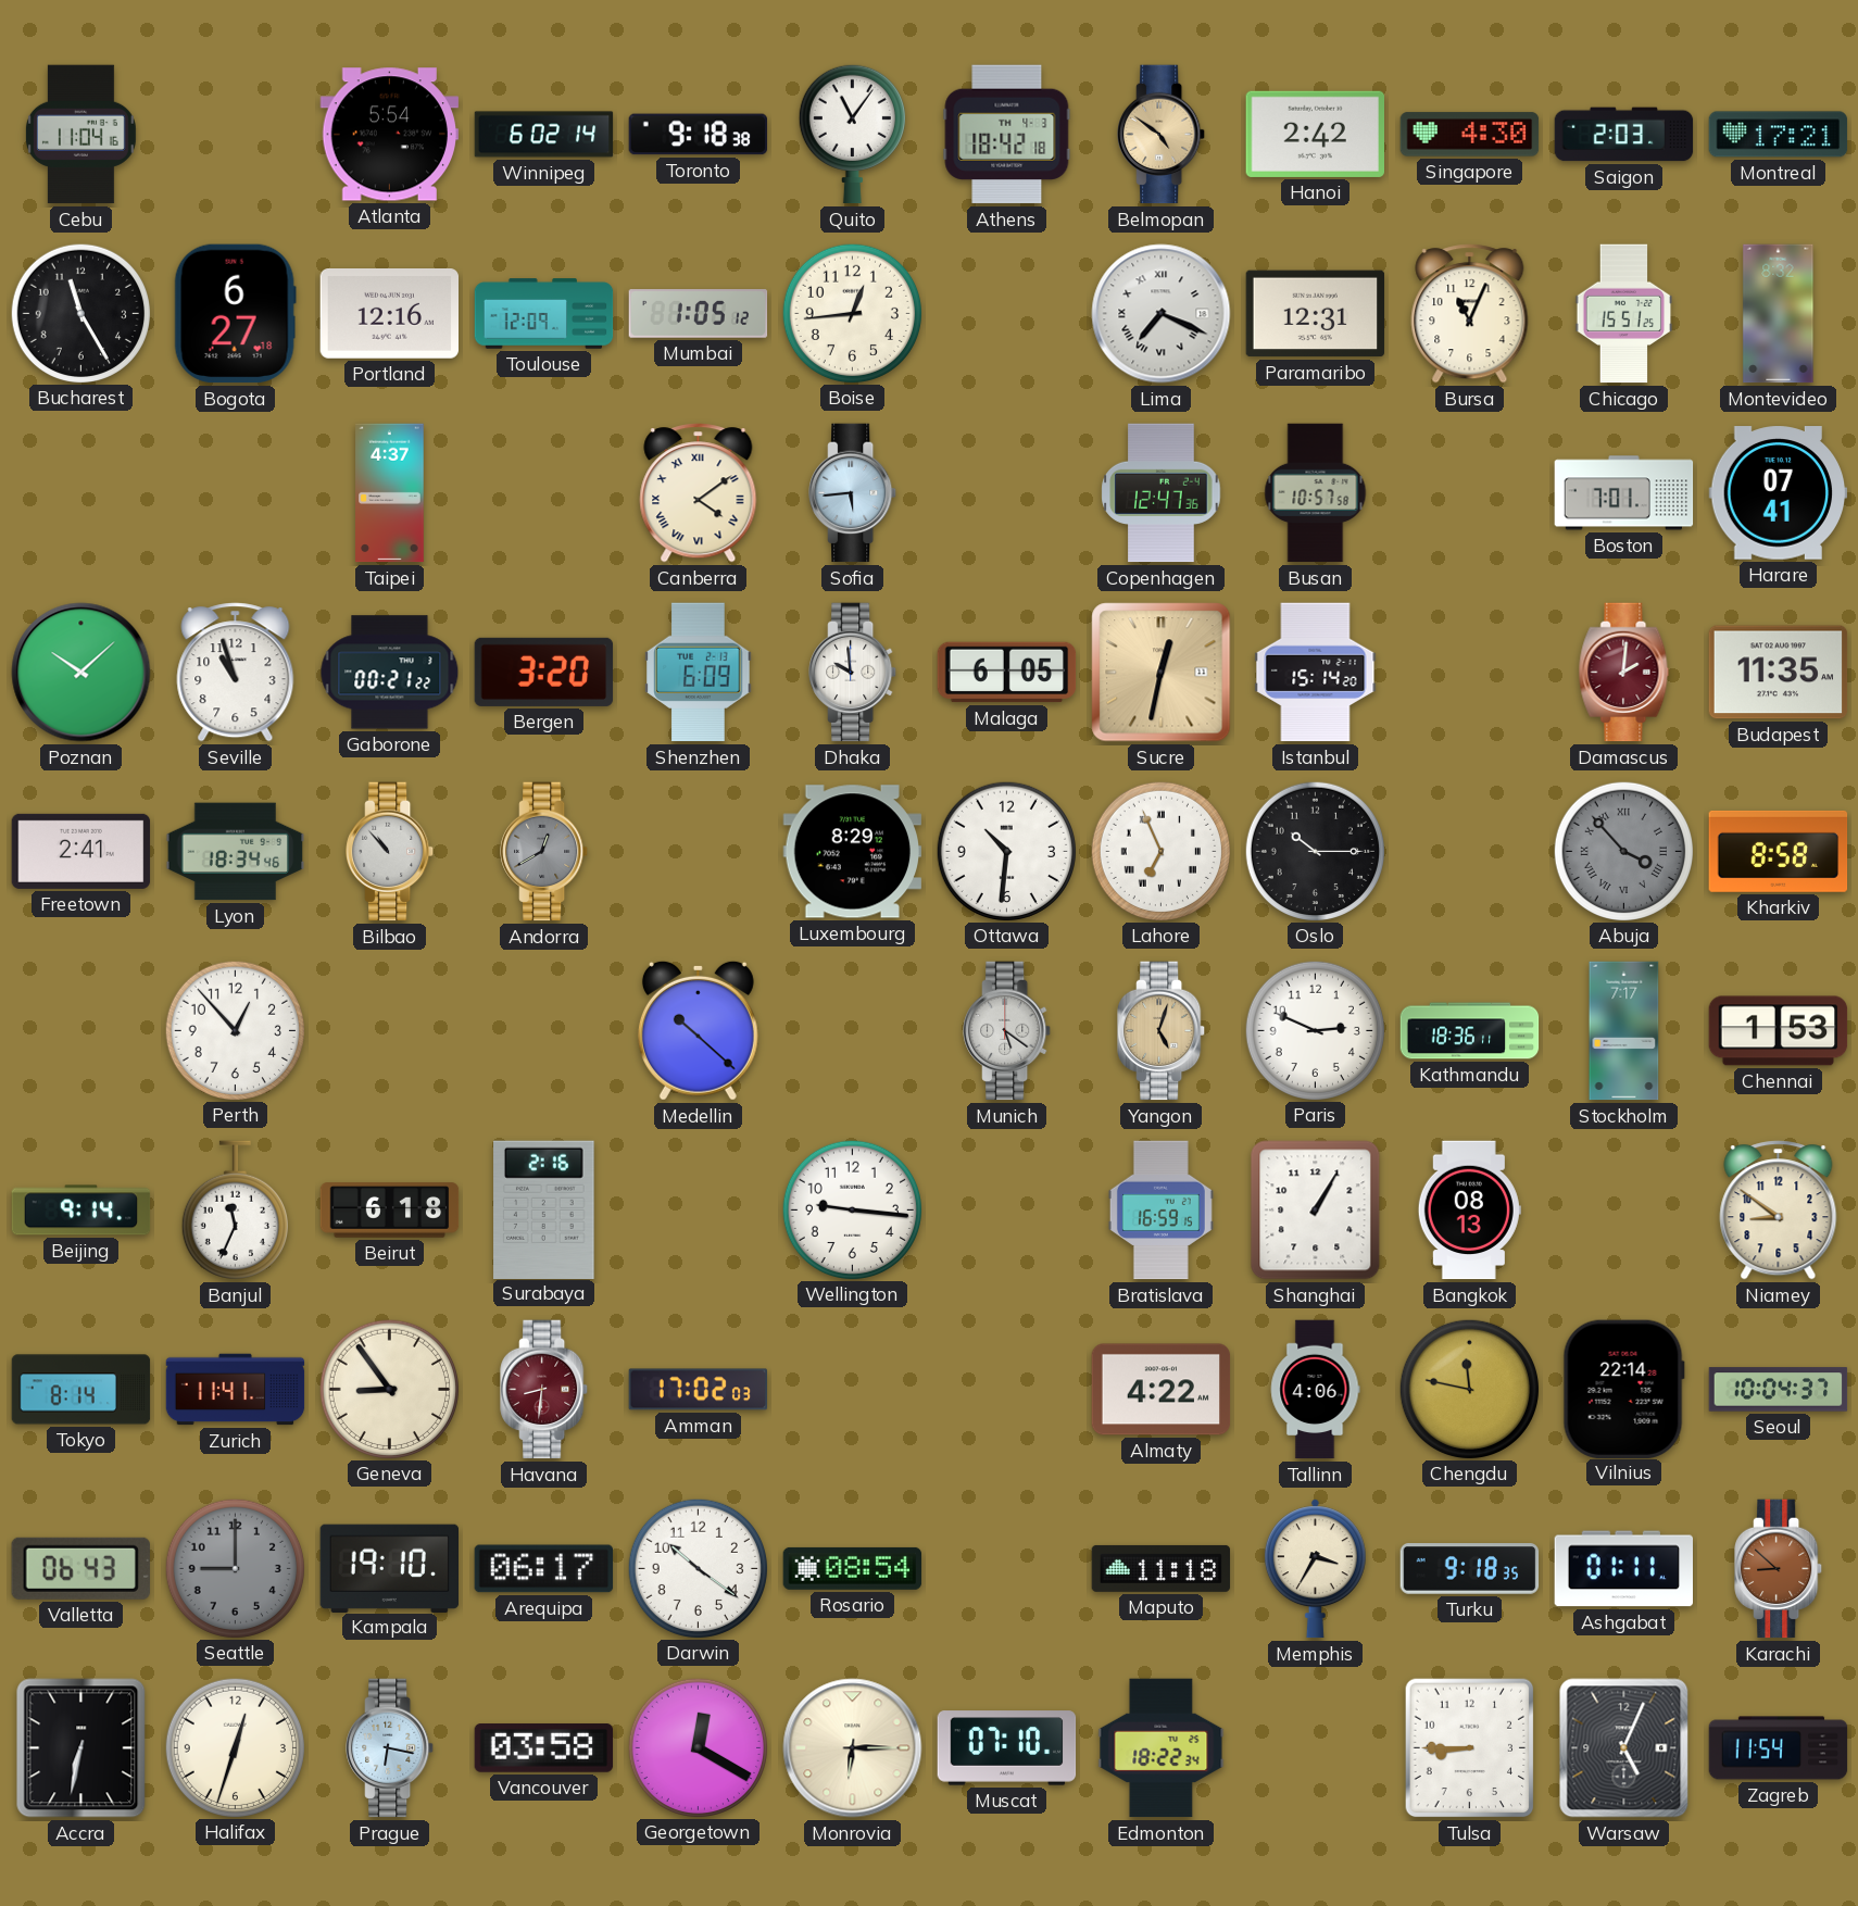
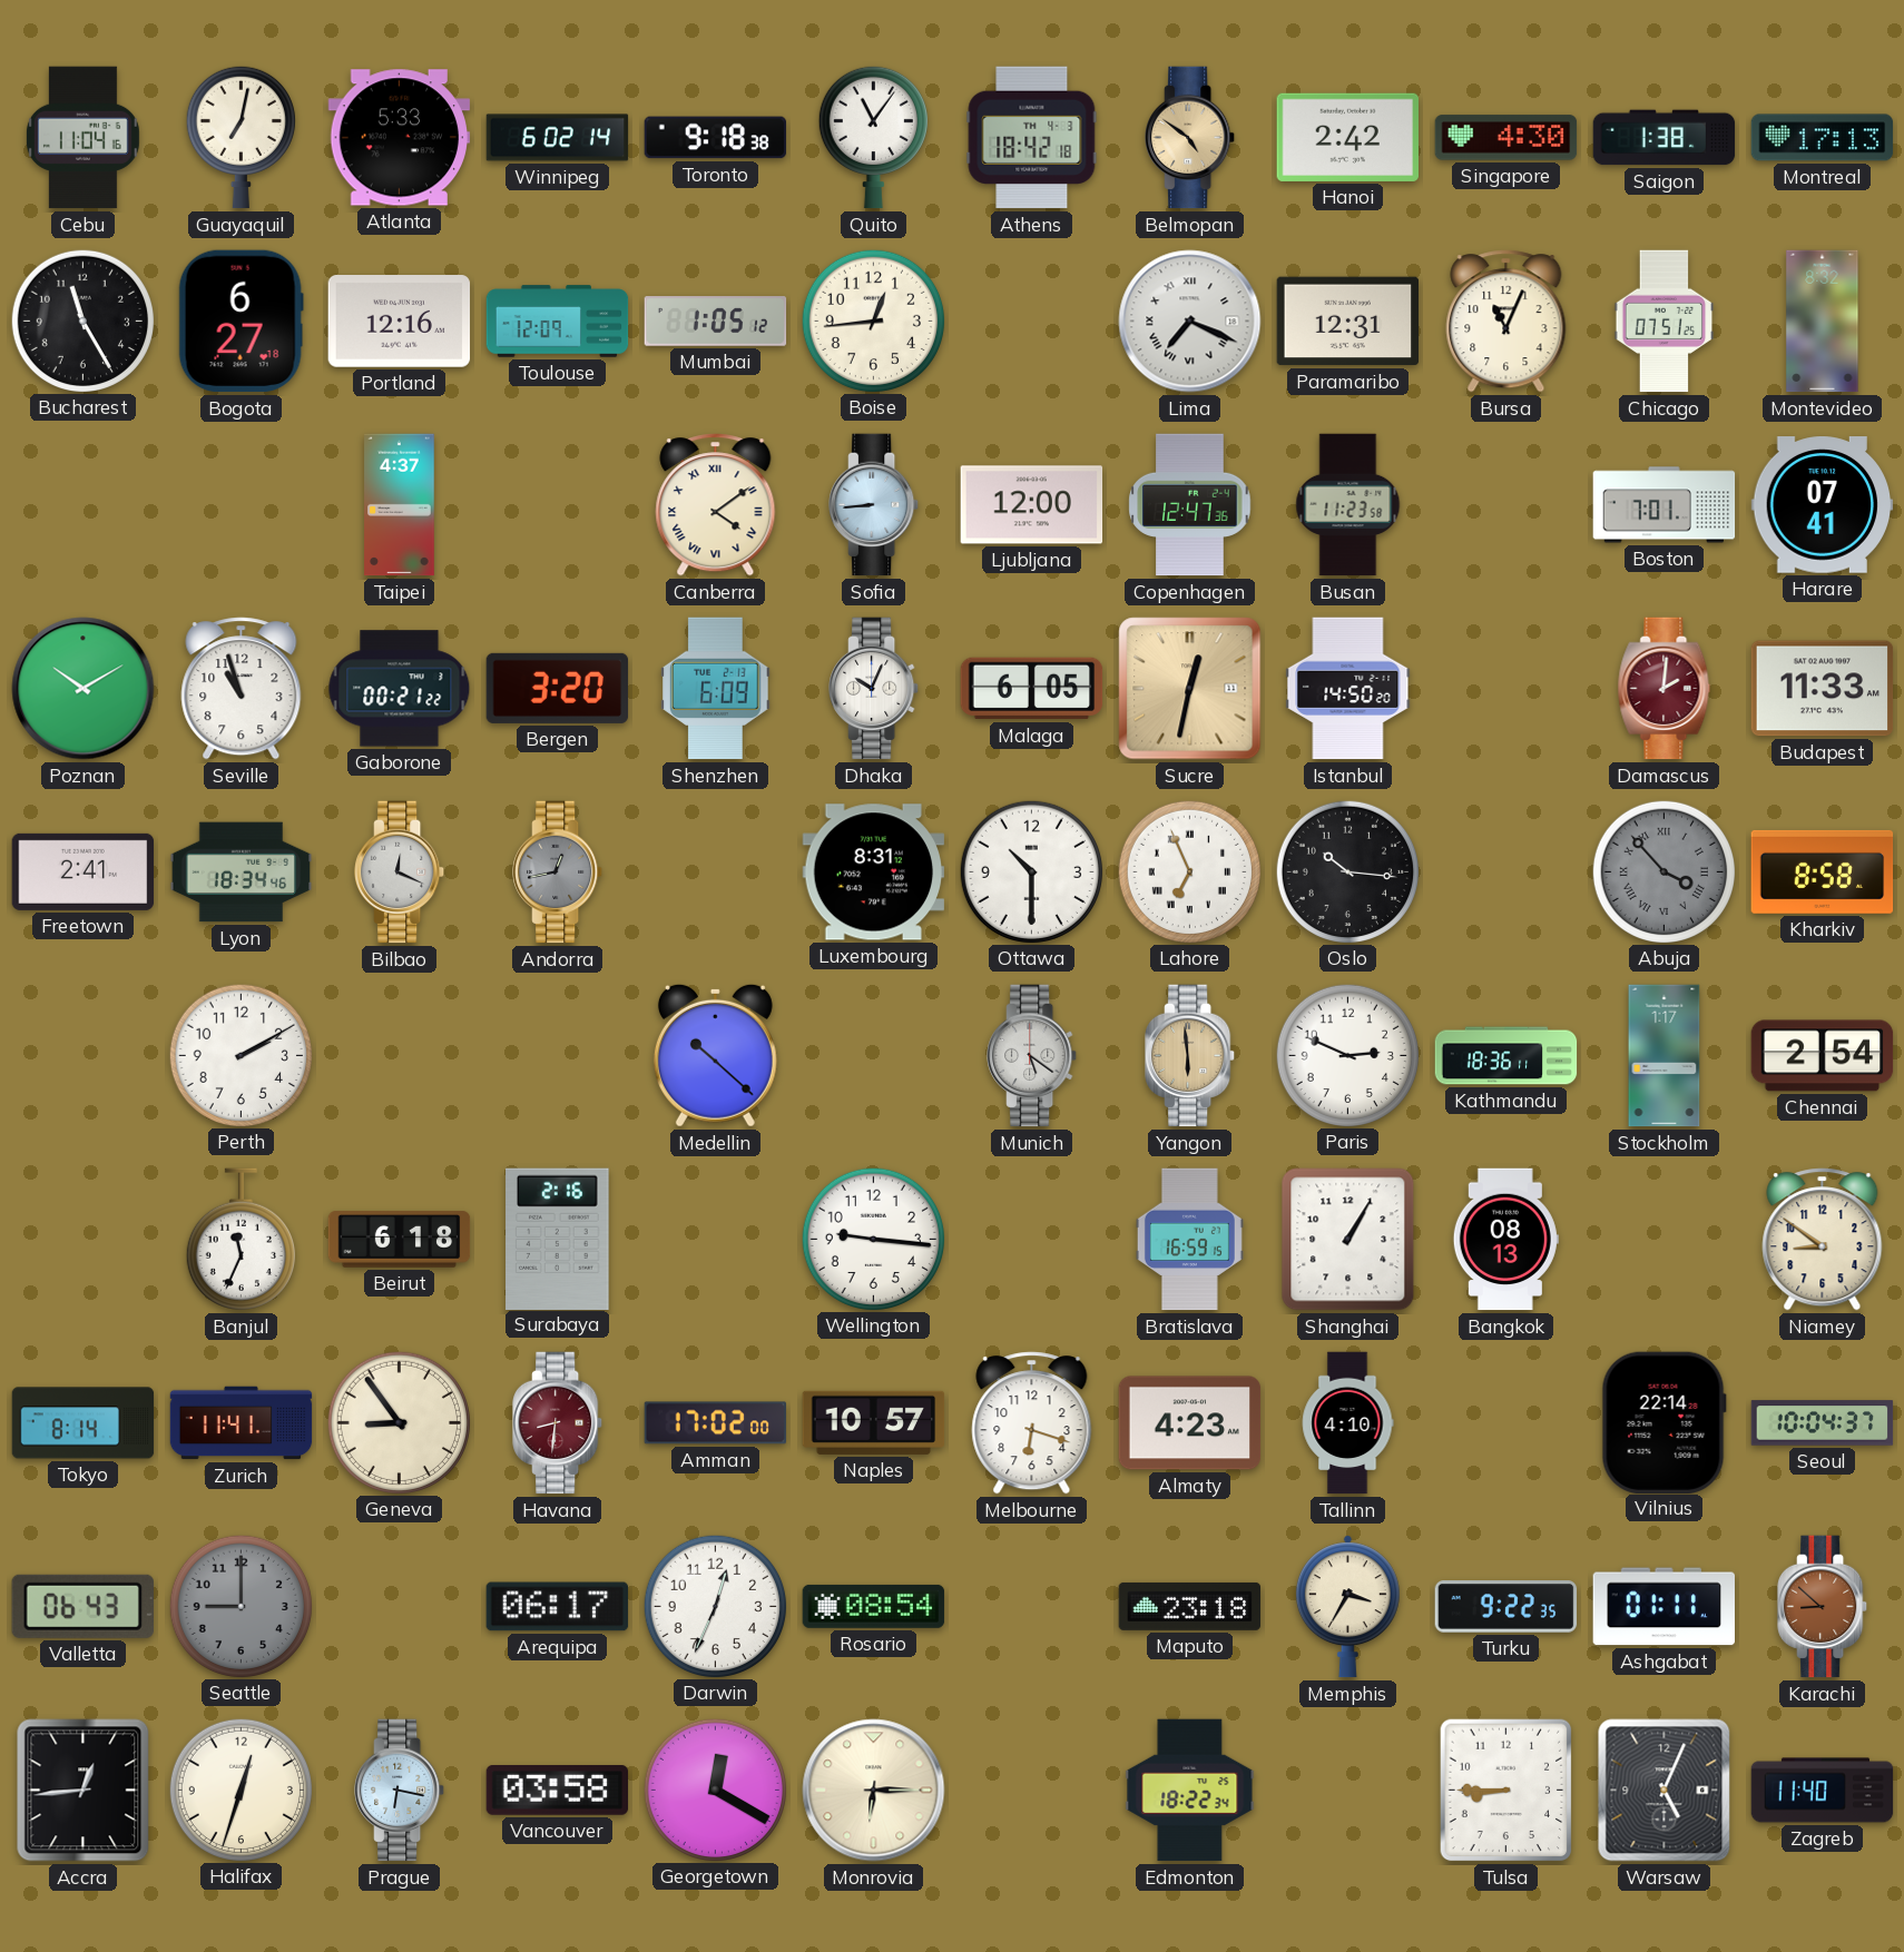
Guayaquil: none -> 7:02
Atlanta: 5:54 -> 5:33
Saigon: 2:03 -> 1:38
Montreal: 17:21 -> 17:13
Chicago: 15:51 -> 07:51
Sofia: 5:44 -> 8:44
Ljubljana: none -> 12:00
Busan: 10:57 -> 11:23
Poznan: 10:08 -> 10:10
Dhaka: 9:59 -> 10:04
Istanbul: 15:14 -> 14:50
Budapest: 11:35 -> 11:33
Bilbao: 10:53 -> 12:19
Andorra: 12:40 -> 12:43
Luxembourg: 8:29 -> 8:31
Ottawa: 10:31 -> 10:30
Oslo: 10:15 -> 10:16
Perth: 12:53 -> 2:10
Yangon: 5:03 -> 5:59
Stockholm: 7:17 -> 1:17
Chennai: 1:53 -> 2:54
Beijing: 9:14 -> none
Amman: 17:02:03 -> 17:02:00
Naples: none -> 10:57
Melbourne: none -> 6:18
Almaty: 4:22 -> 4:23
Tallinn: 4:06 -> 4:10
Chengdu: 11:47 -> none
Kampala: 19:10 -> none
Darwin: 10:21 -> 12:34
Maputo: 11:18 -> 23:18
Turku: 9:18 -> 9:22
Accra: 6:32 -> 12:44
Muscat: 07:10 -> none
Zagreb: 11:54 -> 11:40
